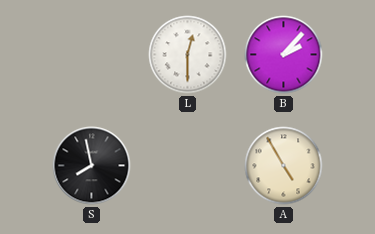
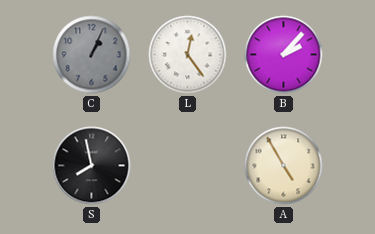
C: none -> 1:04
L: 12:30 -> 12:24
